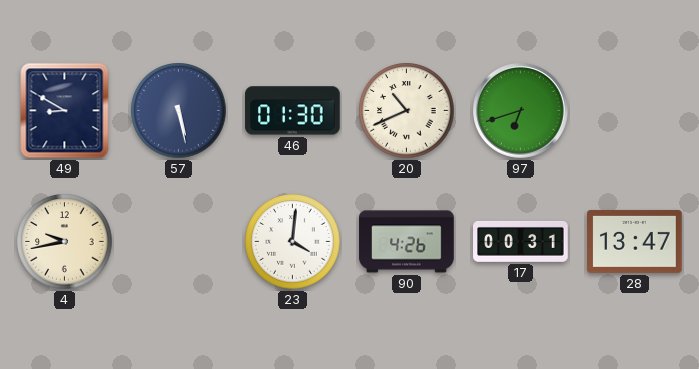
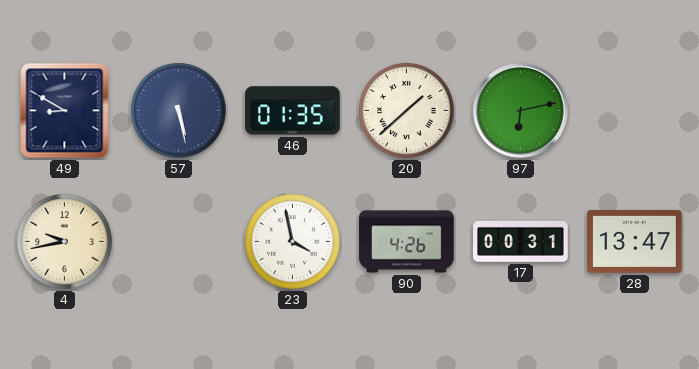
46: 01:30 -> 01:35
20: 10:41 -> 1:38
97: 6:42 -> 6:13
23: 4:01 -> 3:58
